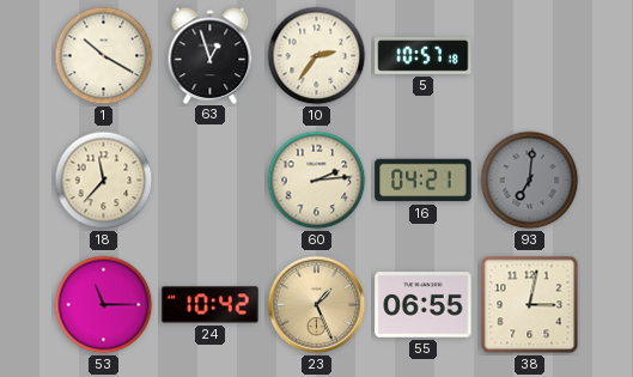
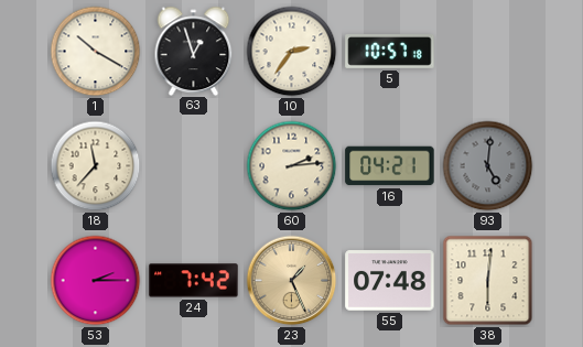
93: 7:01 -> 5:01
53: 11:15 -> 2:15
24: 10:42 -> 7:42
55: 06:55 -> 07:48
38: 3:02 -> 6:01
